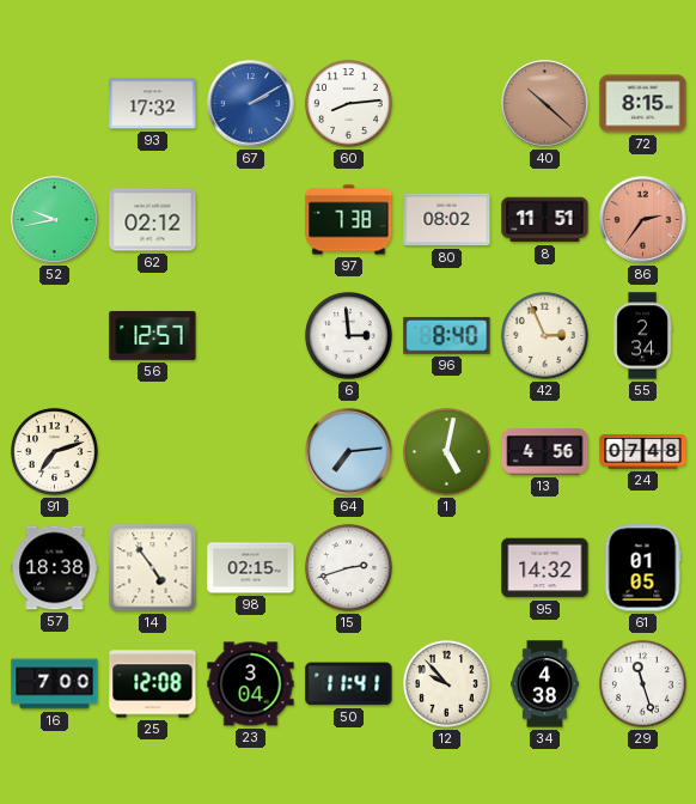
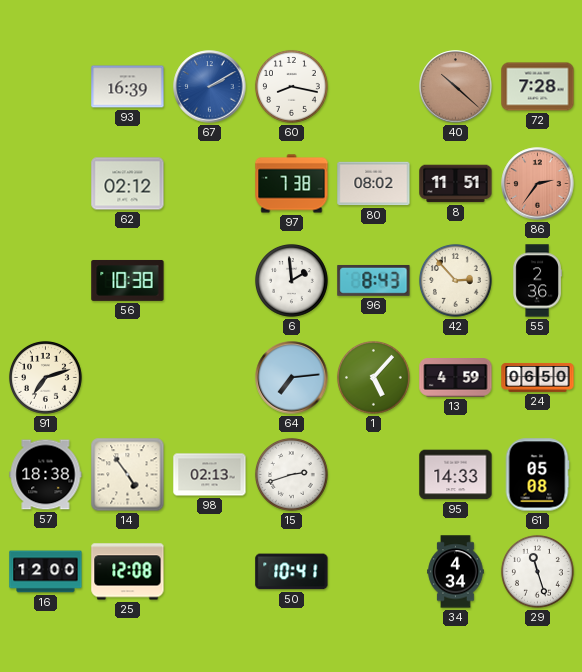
93: 17:32 -> 16:39
60: 8:14 -> 8:17
72: 8:15 -> 7:28
52: 9:43 -> none
56: 12:57 -> 10:38
6: 2:59 -> 1:59
96: 8:40 -> 8:43
42: 2:56 -> 2:53
55: 2:34 -> 2:36
1: 5:02 -> 5:07
13: 4:56 -> 4:59
24: 07:48 -> 06:50
98: 02:15 -> 02:13
95: 14:32 -> 14:33
61: 01:05 -> 05:08
16: 7:00 -> 12:00
23: 3:04 -> none
50: 11:41 -> 10:41
12: 9:53 -> none
34: 4:38 -> 4:34
